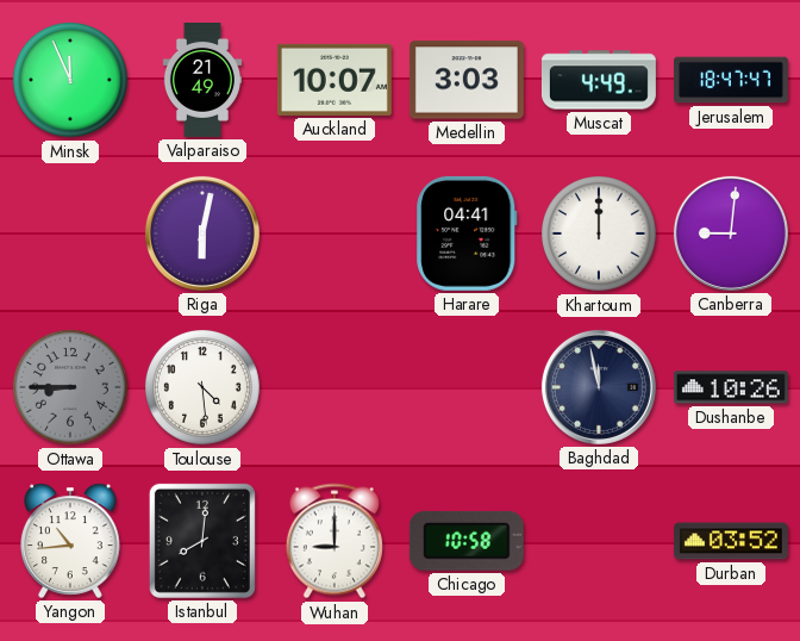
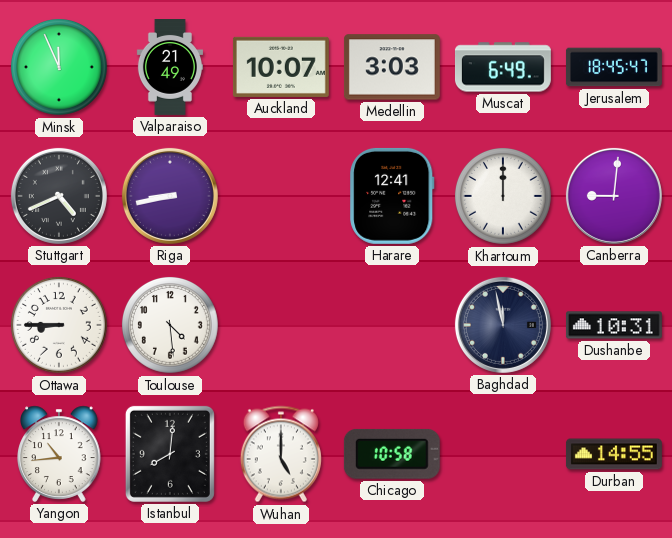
Muscat: 4:49 -> 6:49
Jerusalem: 18:47 -> 18:45
Stuttgart: none -> 4:41
Riga: 6:02 -> 8:43
Harare: 04:41 -> 12:41
Ottawa dial: grey -> white
Dushanbe: 10:26 -> 10:31
Wuhan: 9:00 -> 5:00
Durban: 03:52 -> 14:55
